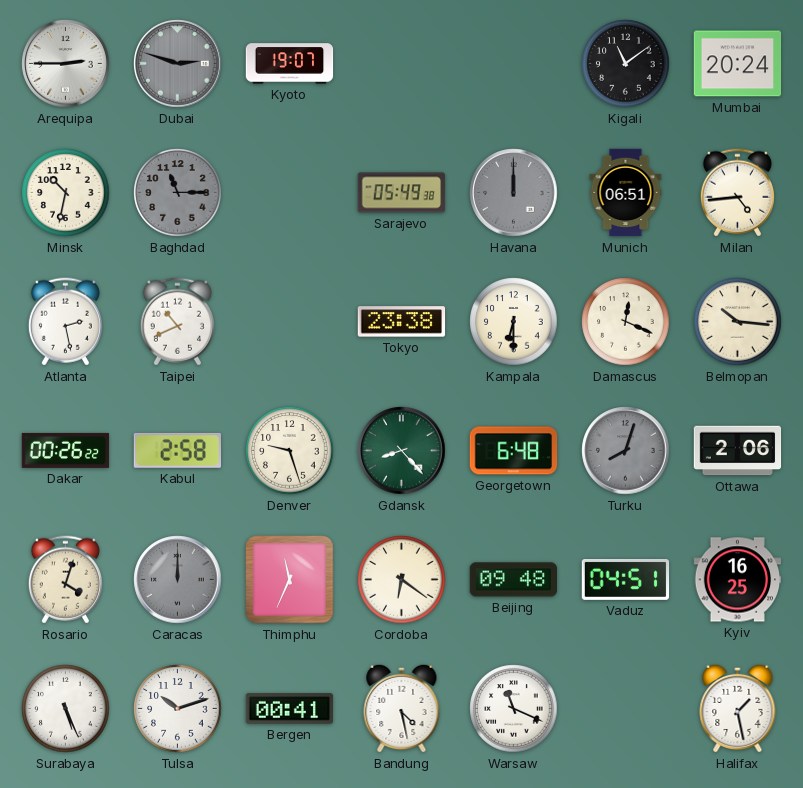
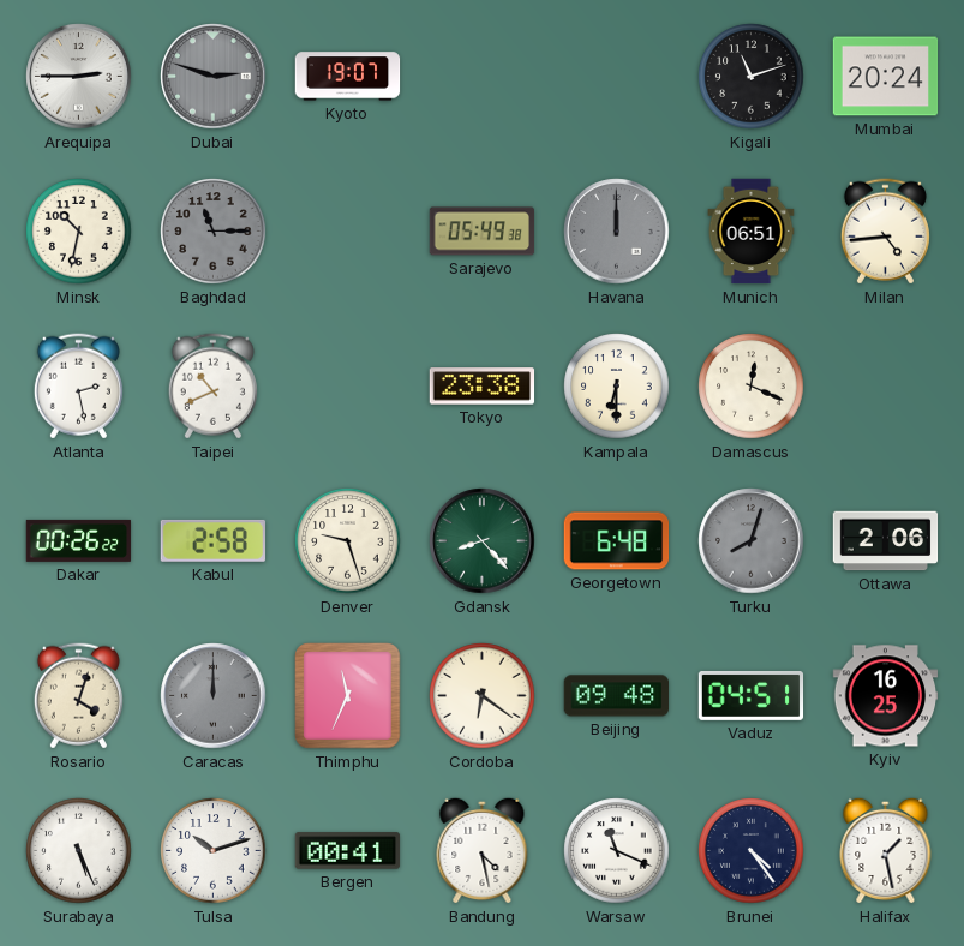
Kigali: 11:09 -> 11:12
Belmopan: 10:16 -> none
Brunei: none -> 4:24
